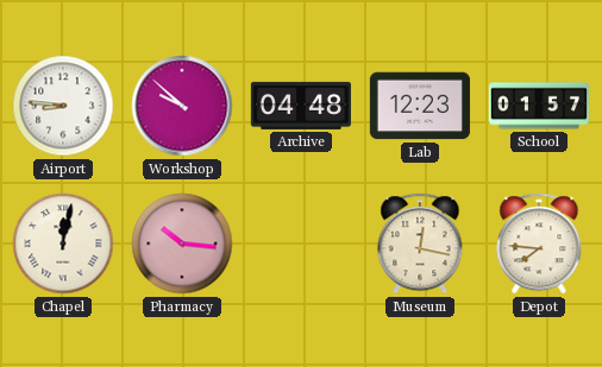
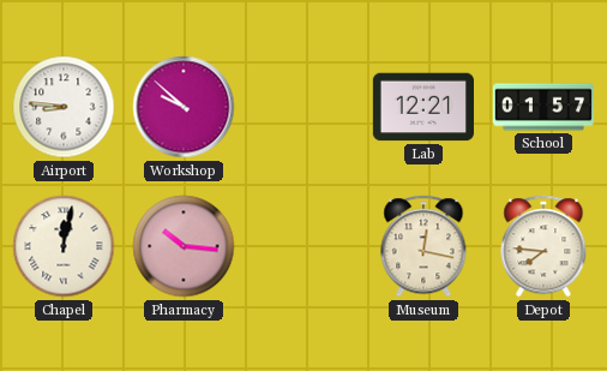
Archive: 04:48 -> none
Lab: 12:23 -> 12:21
